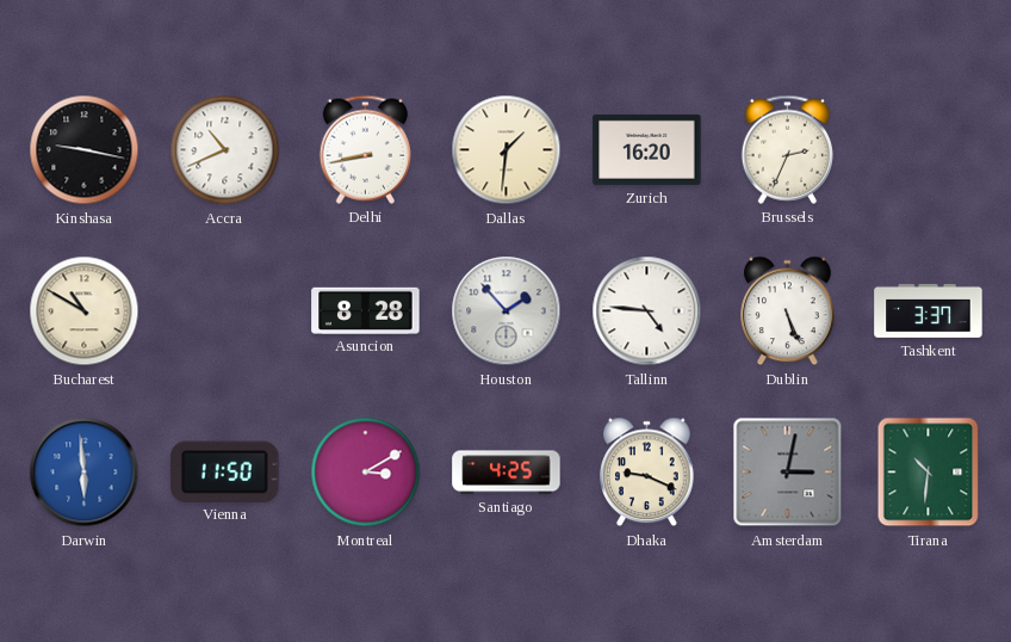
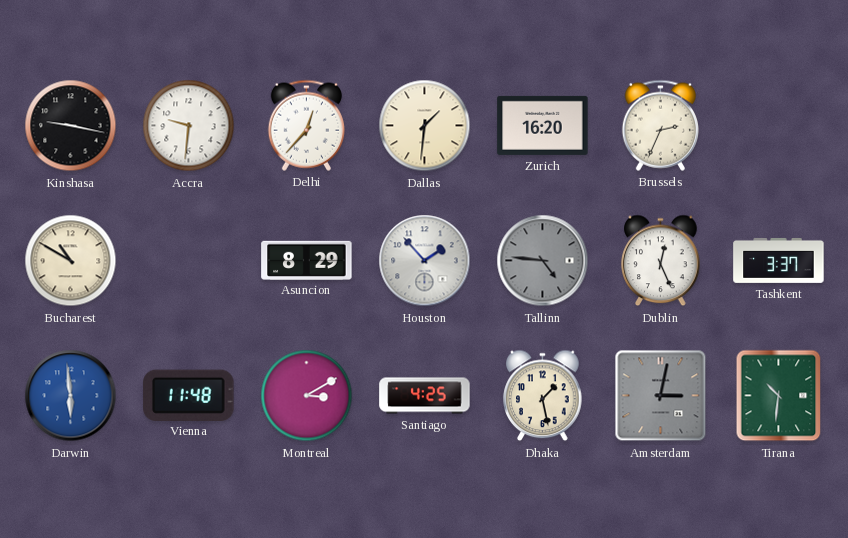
Accra: 10:41 -> 9:31
Delhi: 8:43 -> 12:37
Asuncion: 8:28 -> 8:29
Tallinn dial: white -> grey
Dublin: 5:26 -> 12:26
Vienna: 11:50 -> 11:48
Dhaka: 9:19 -> 1:28
